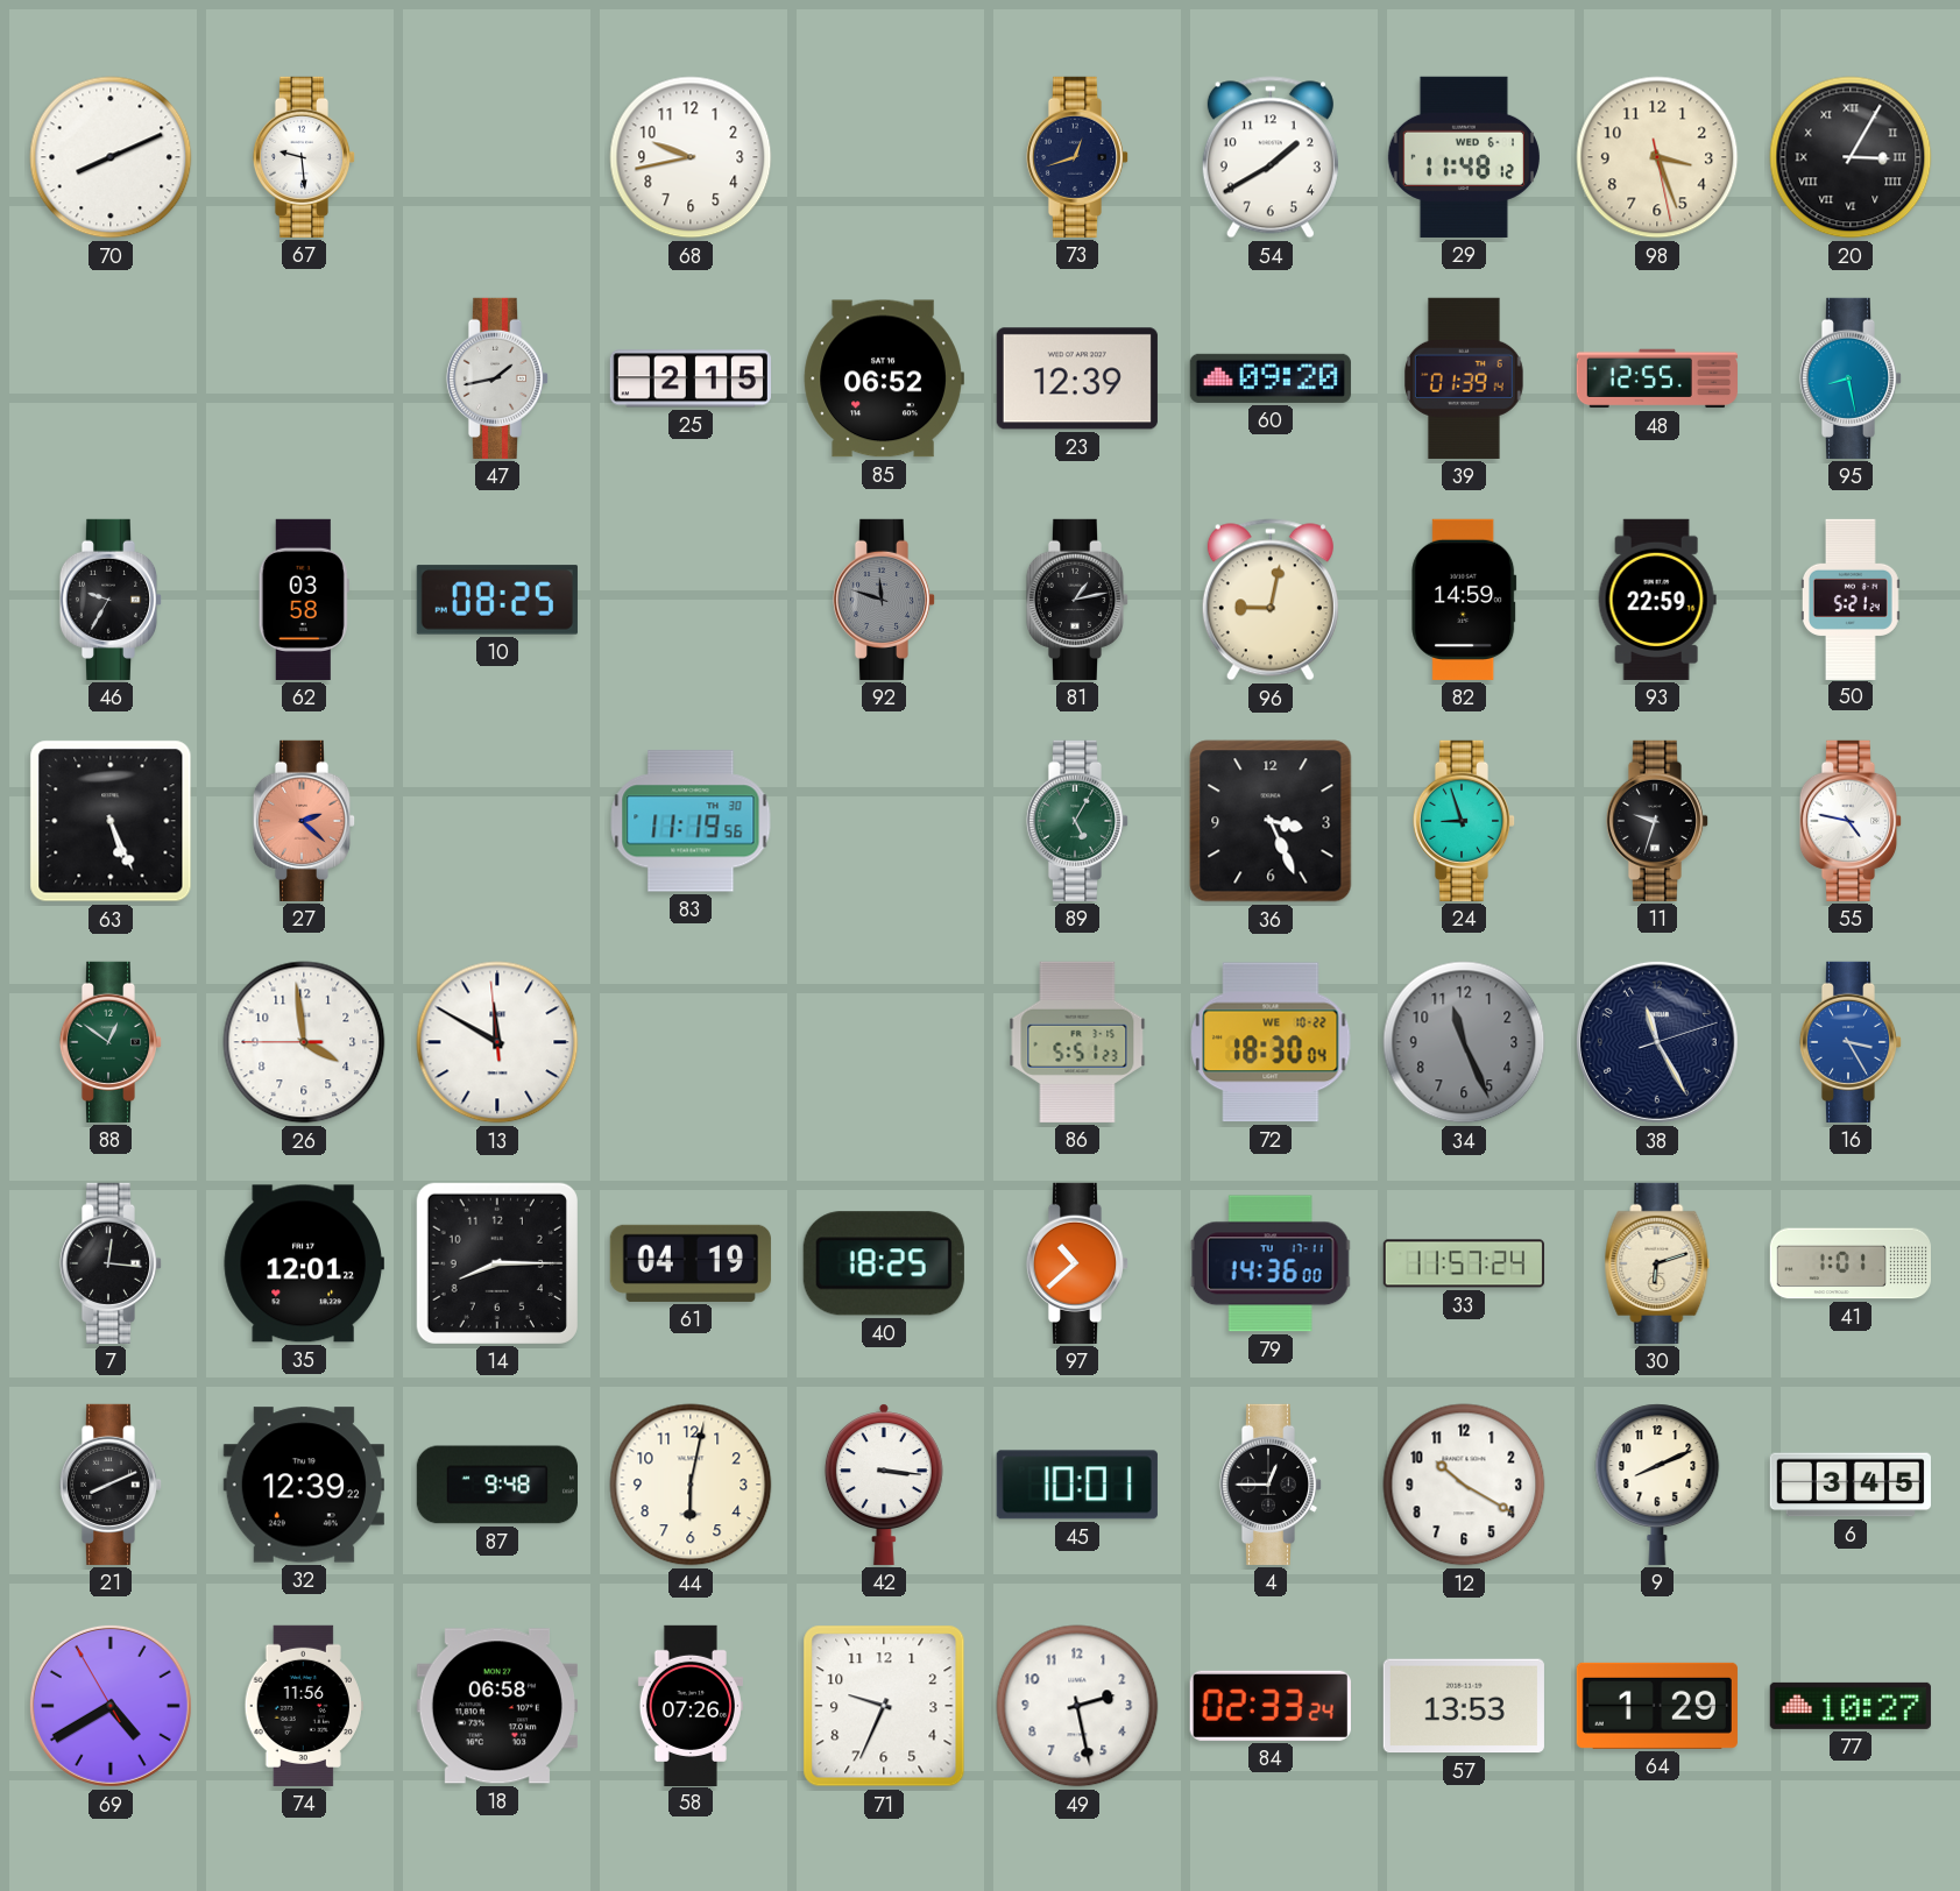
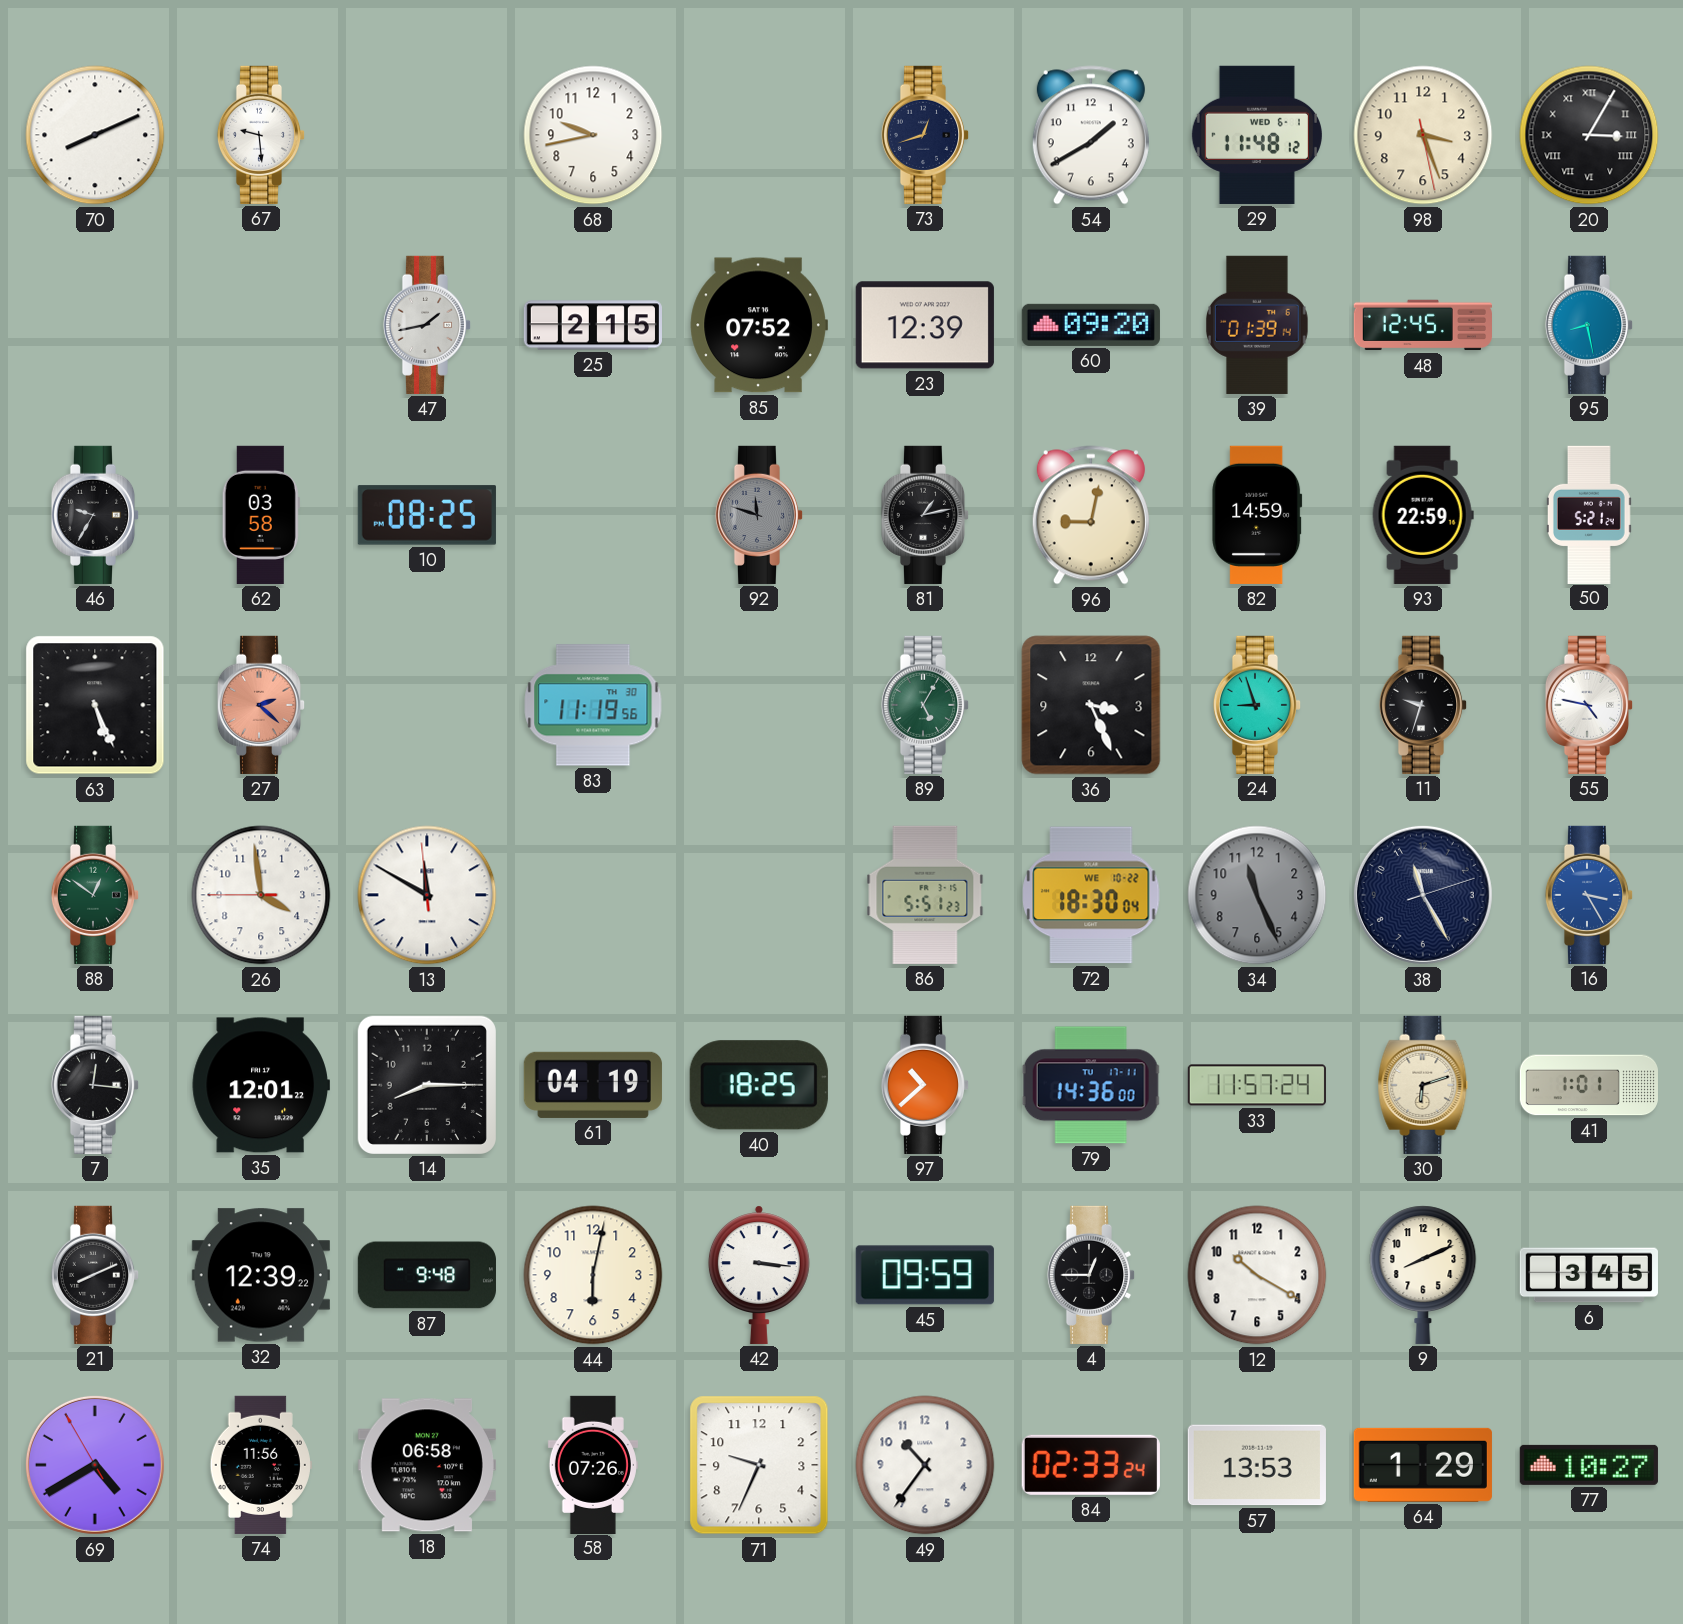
85: 06:52 -> 07:52
48: 12:55 -> 12:45
45: 10:01 -> 09:59
49: 2:28 -> 10:36
